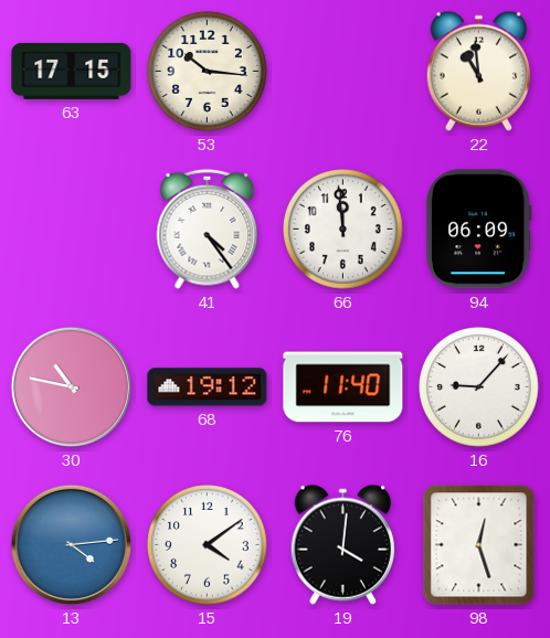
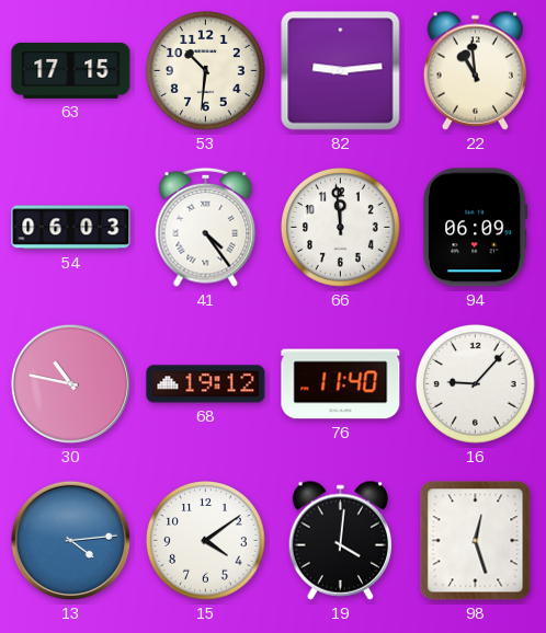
53: 10:16 -> 10:31
82: none -> 9:14
54: none -> 06:03
